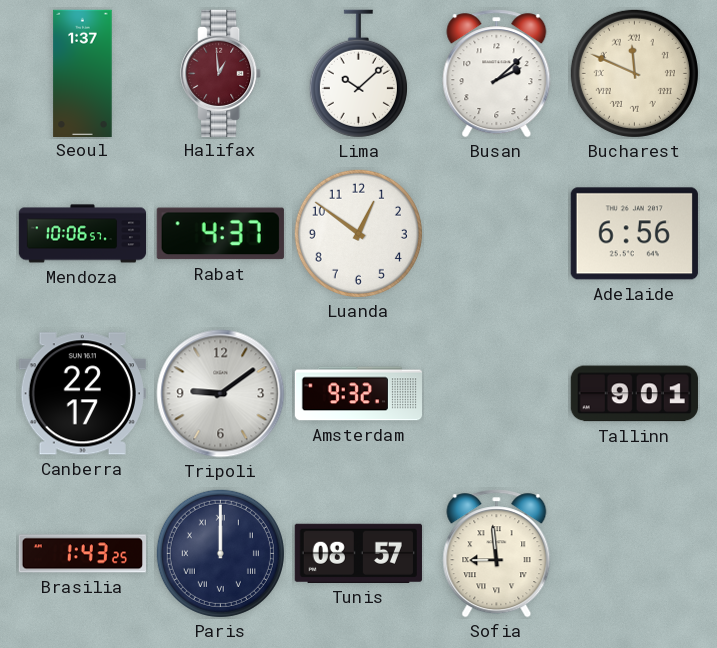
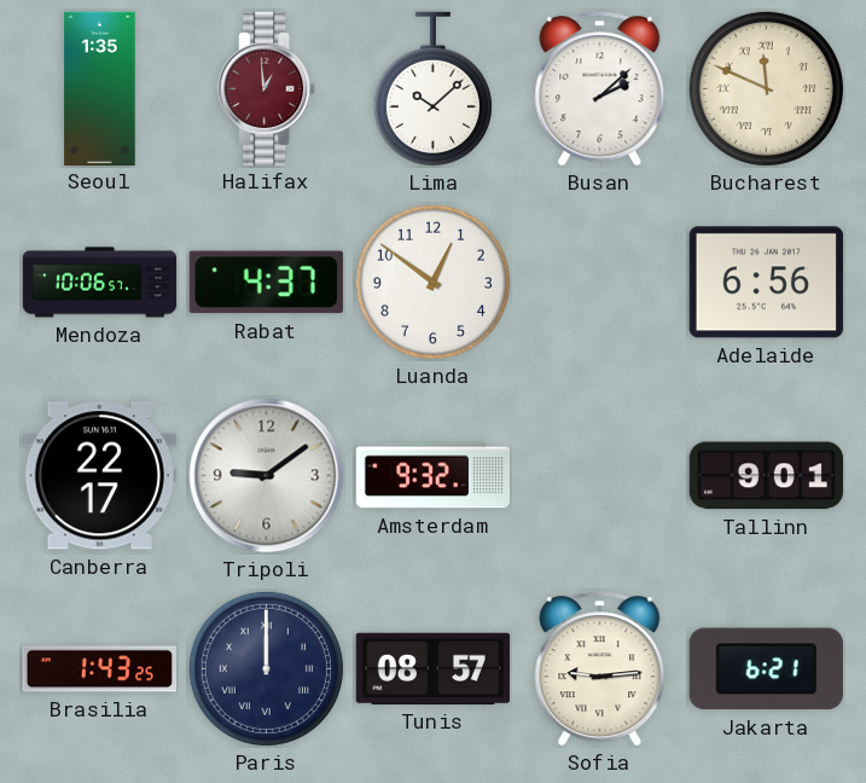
Seoul: 1:37 -> 1:35
Sofia: 8:59 -> 9:14
Jakarta: none -> 6:21
